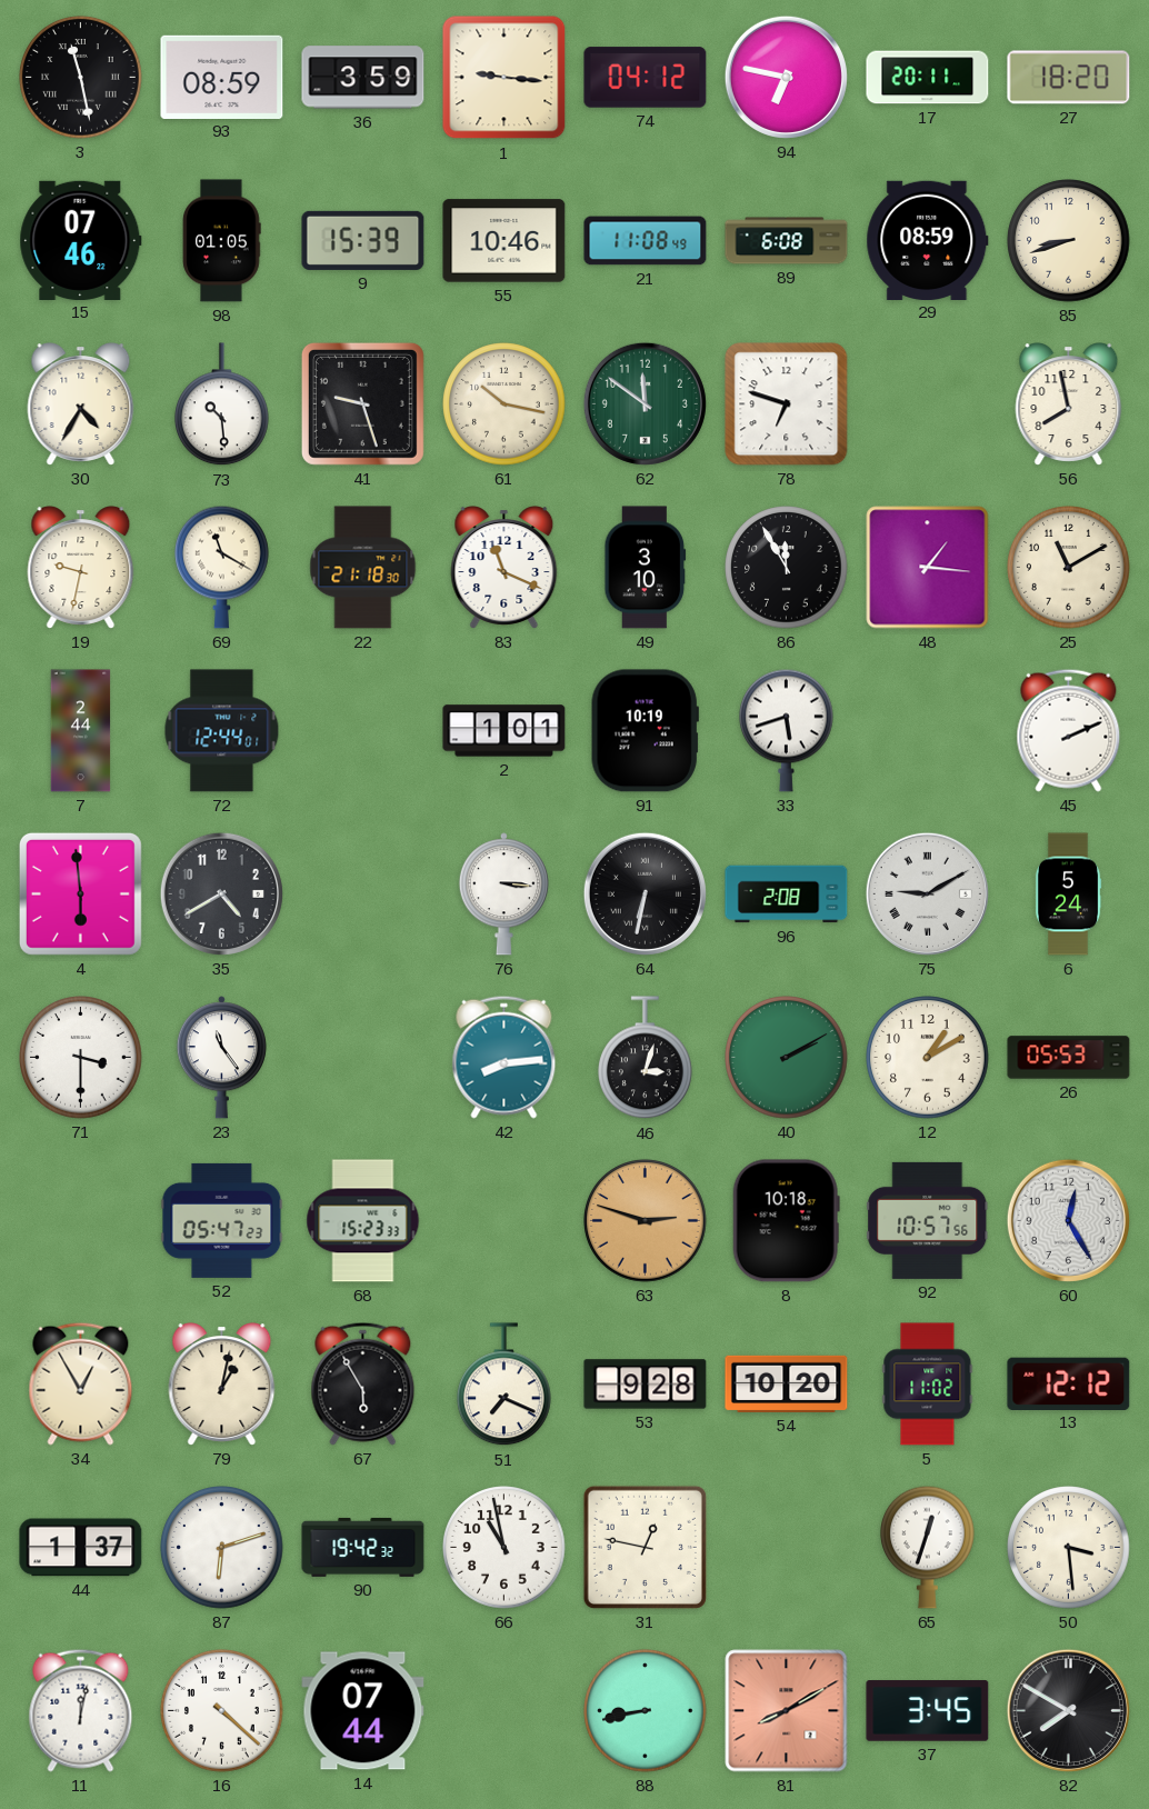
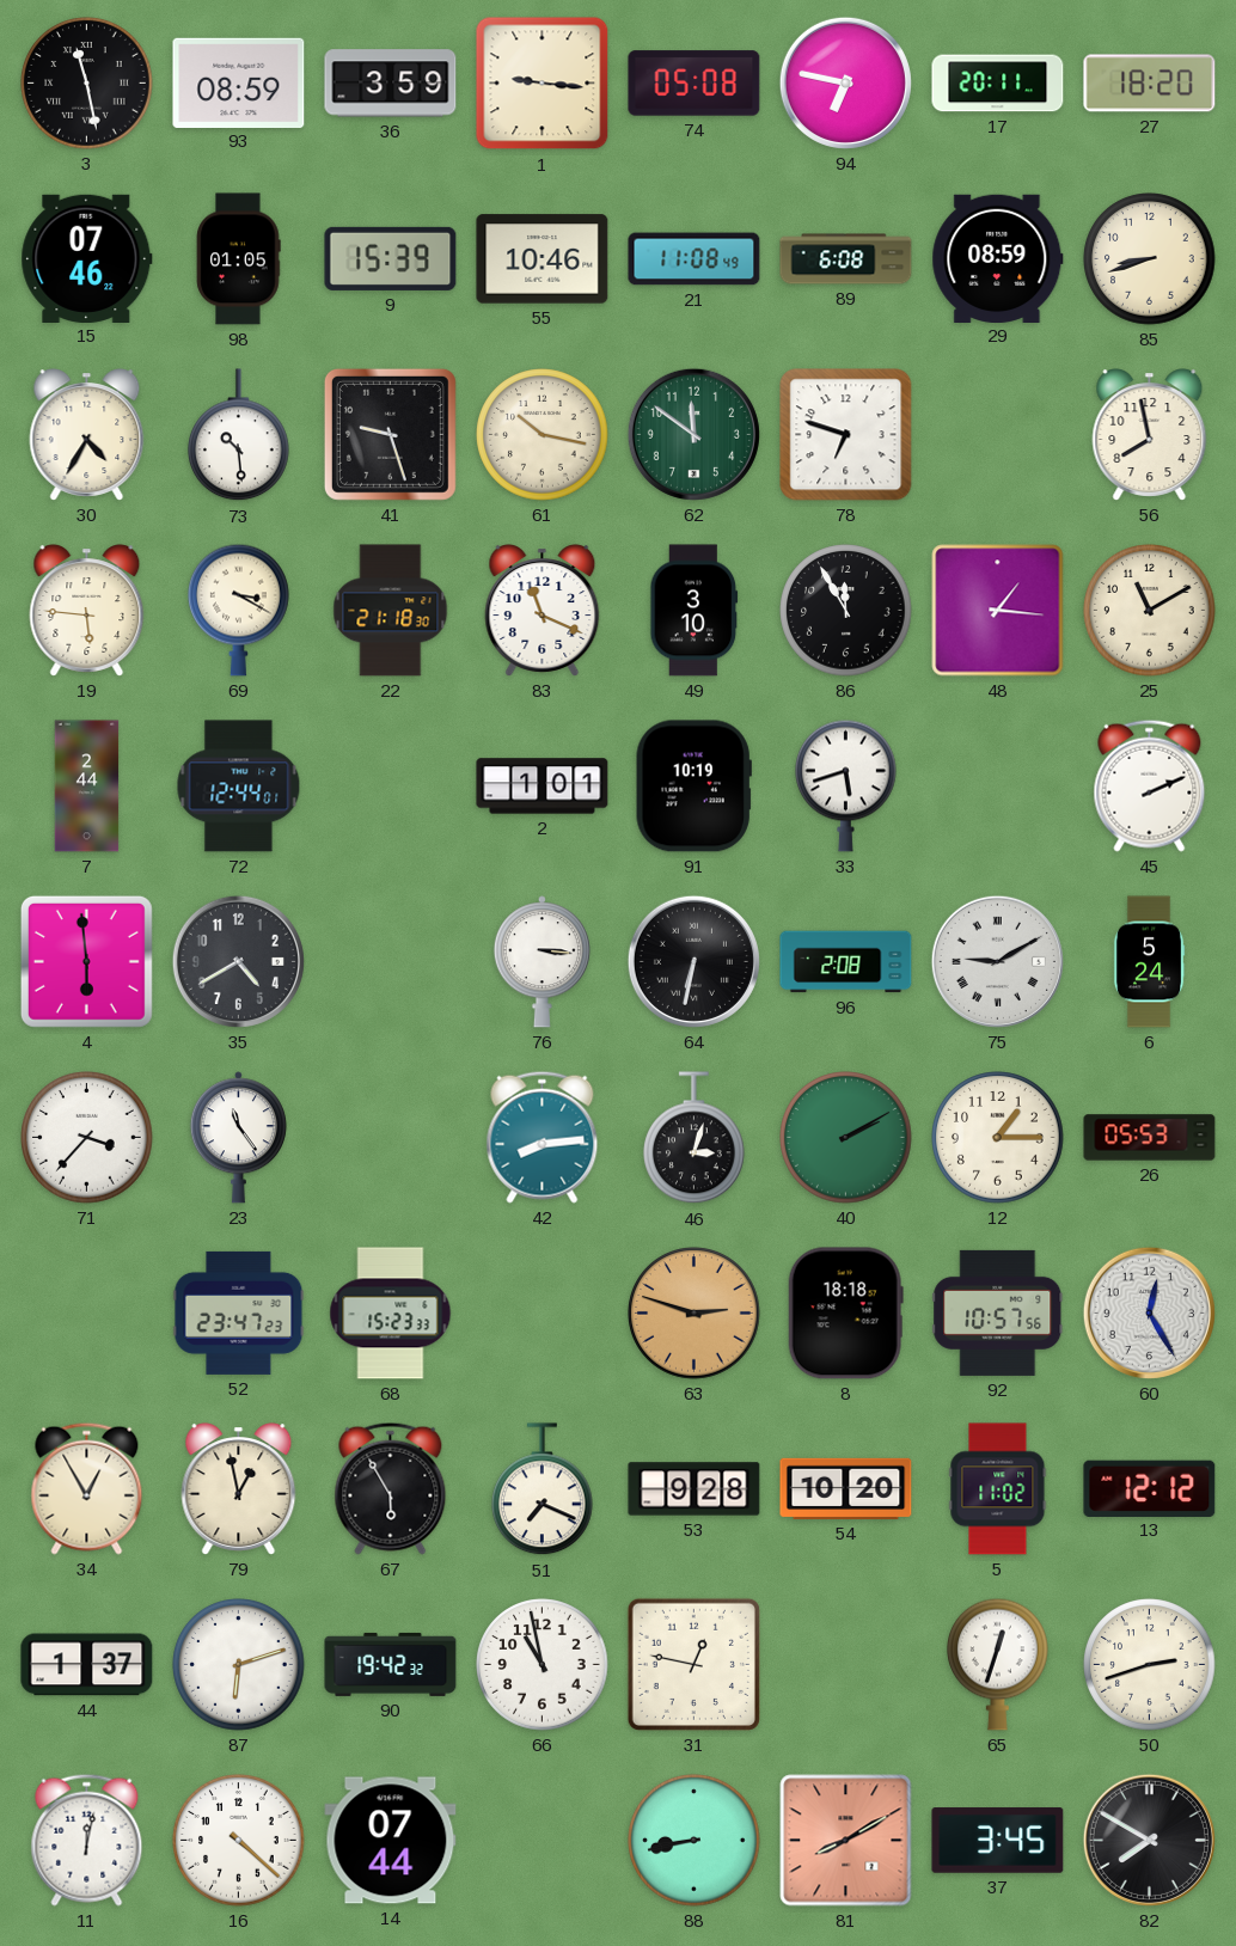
74: 04:12 -> 05:08
19: 9:32 -> 5:46
69: 11:20 -> 3:20
71: 3:30 -> 3:37
12: 1:10 -> 1:15
52: 05:47 -> 23:47
8: 10:18 -> 18:18
79: 1:02 -> 12:58
50: 3:29 -> 2:42
